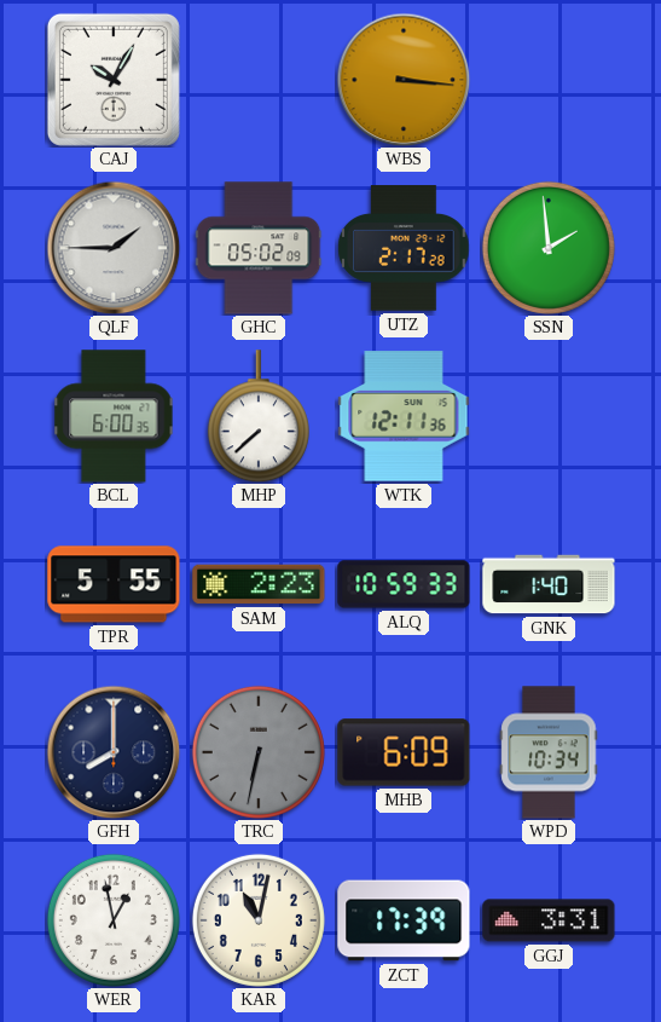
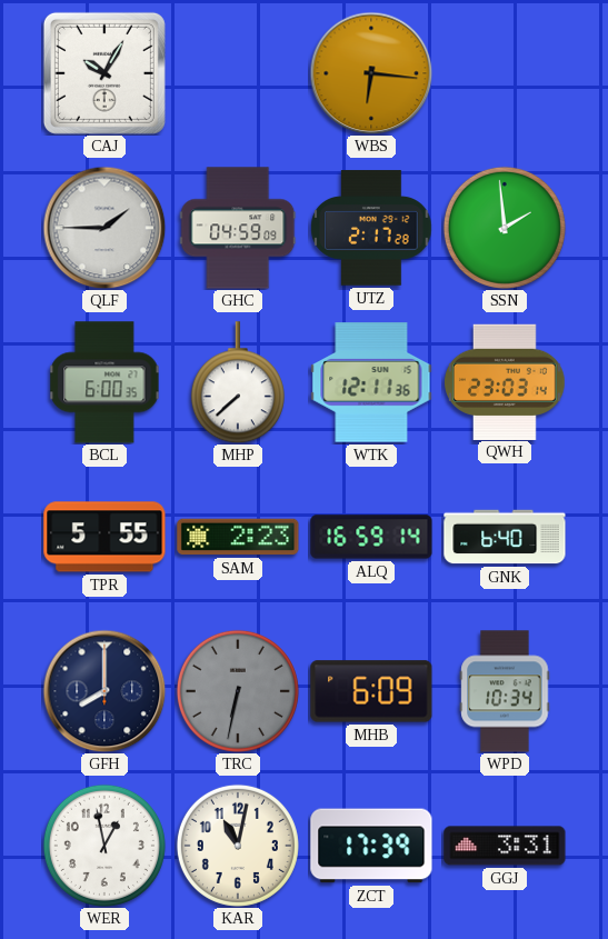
WBS: 3:16 -> 6:16
GHC: 05:02 -> 04:59
QWH: none -> 23:03
ALQ: 10:59 -> 16:59
GNK: 1:40 -> 6:40
